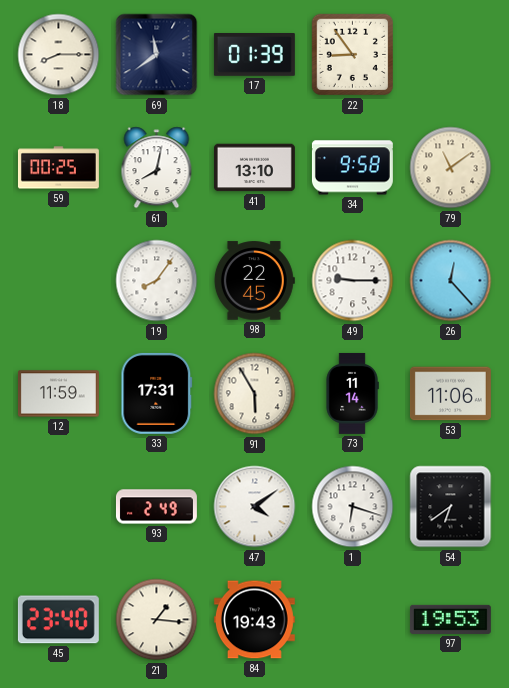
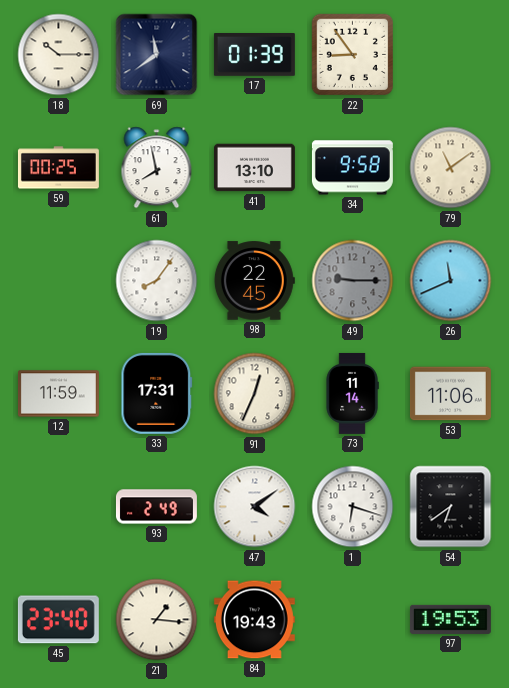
18: 8:15 -> 10:15
61: 8:02 -> 7:58
49 dial: white -> grey
26: 12:23 -> 11:41
91: 5:55 -> 12:34
